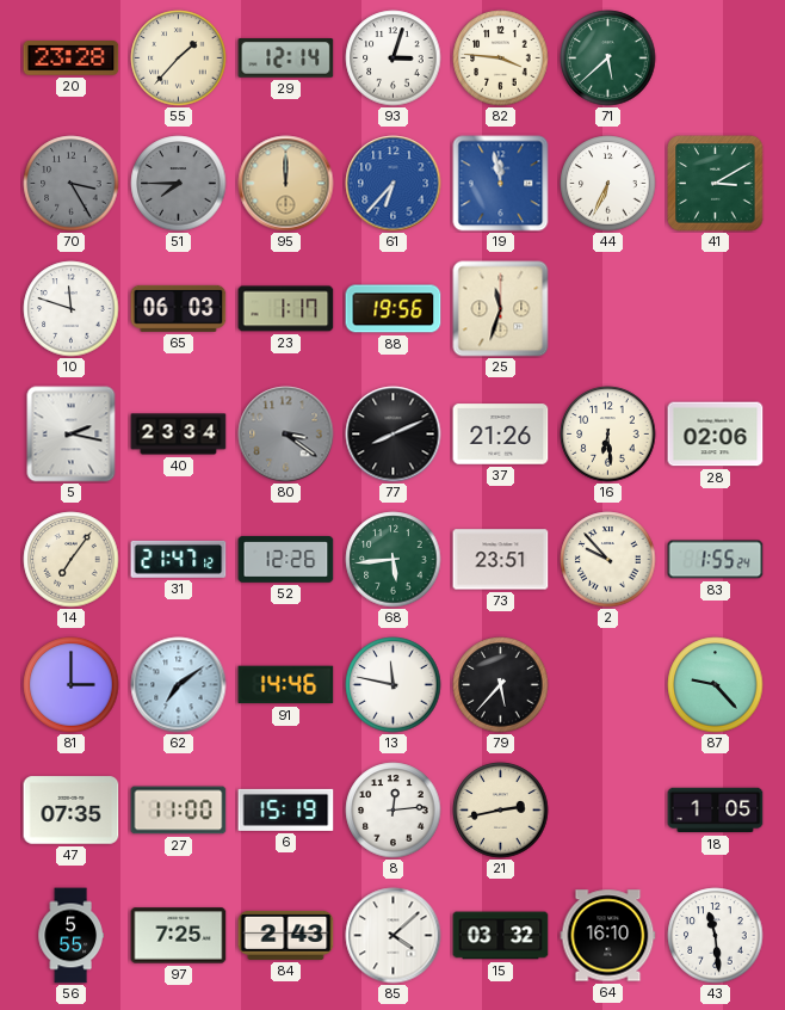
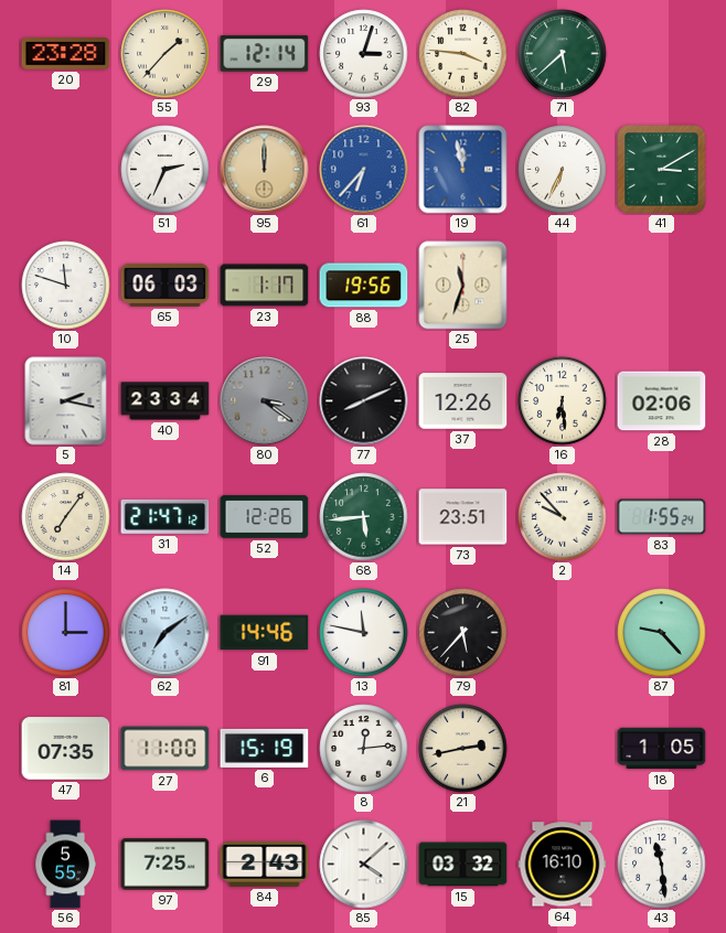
70: 3:25 -> none
51: 7:45 -> 2:34
51 dial: grey -> white
37: 21:26 -> 12:26
